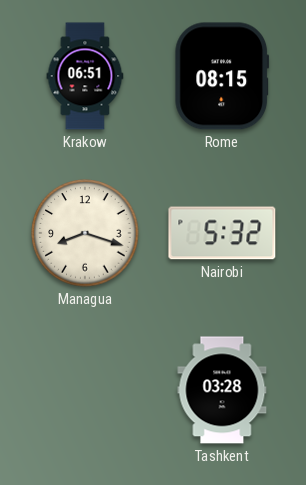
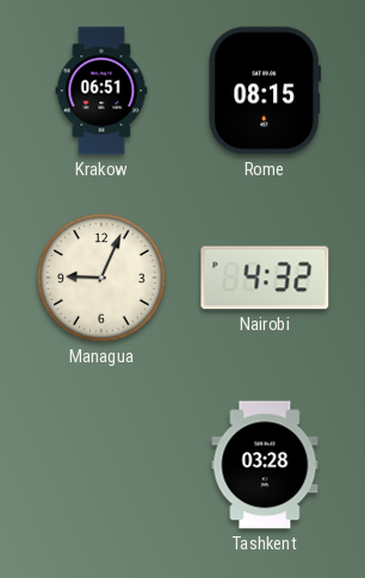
Managua: 8:18 -> 9:04
Nairobi: 5:32 -> 4:32
